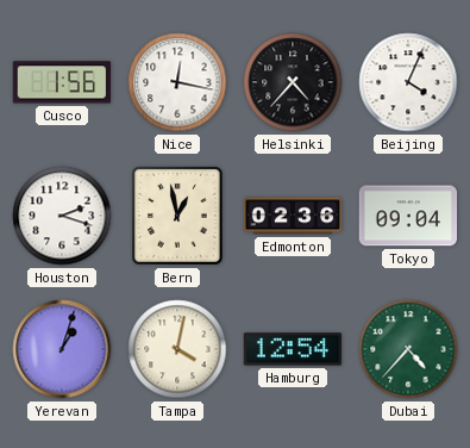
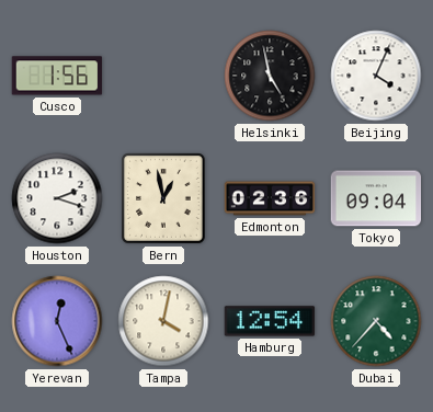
Nice: 12:17 -> none
Helsinki: 4:37 -> 4:58
Yerevan: 1:03 -> 12:26
